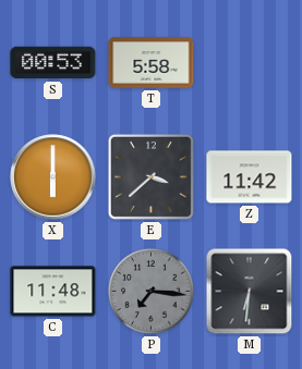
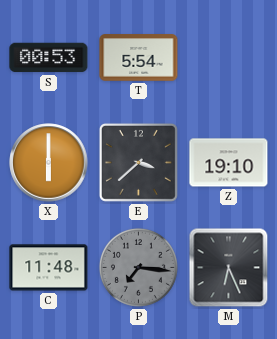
T: 5:58 -> 5:54
Z: 11:42 -> 19:10
M: 6:31 -> 6:26
